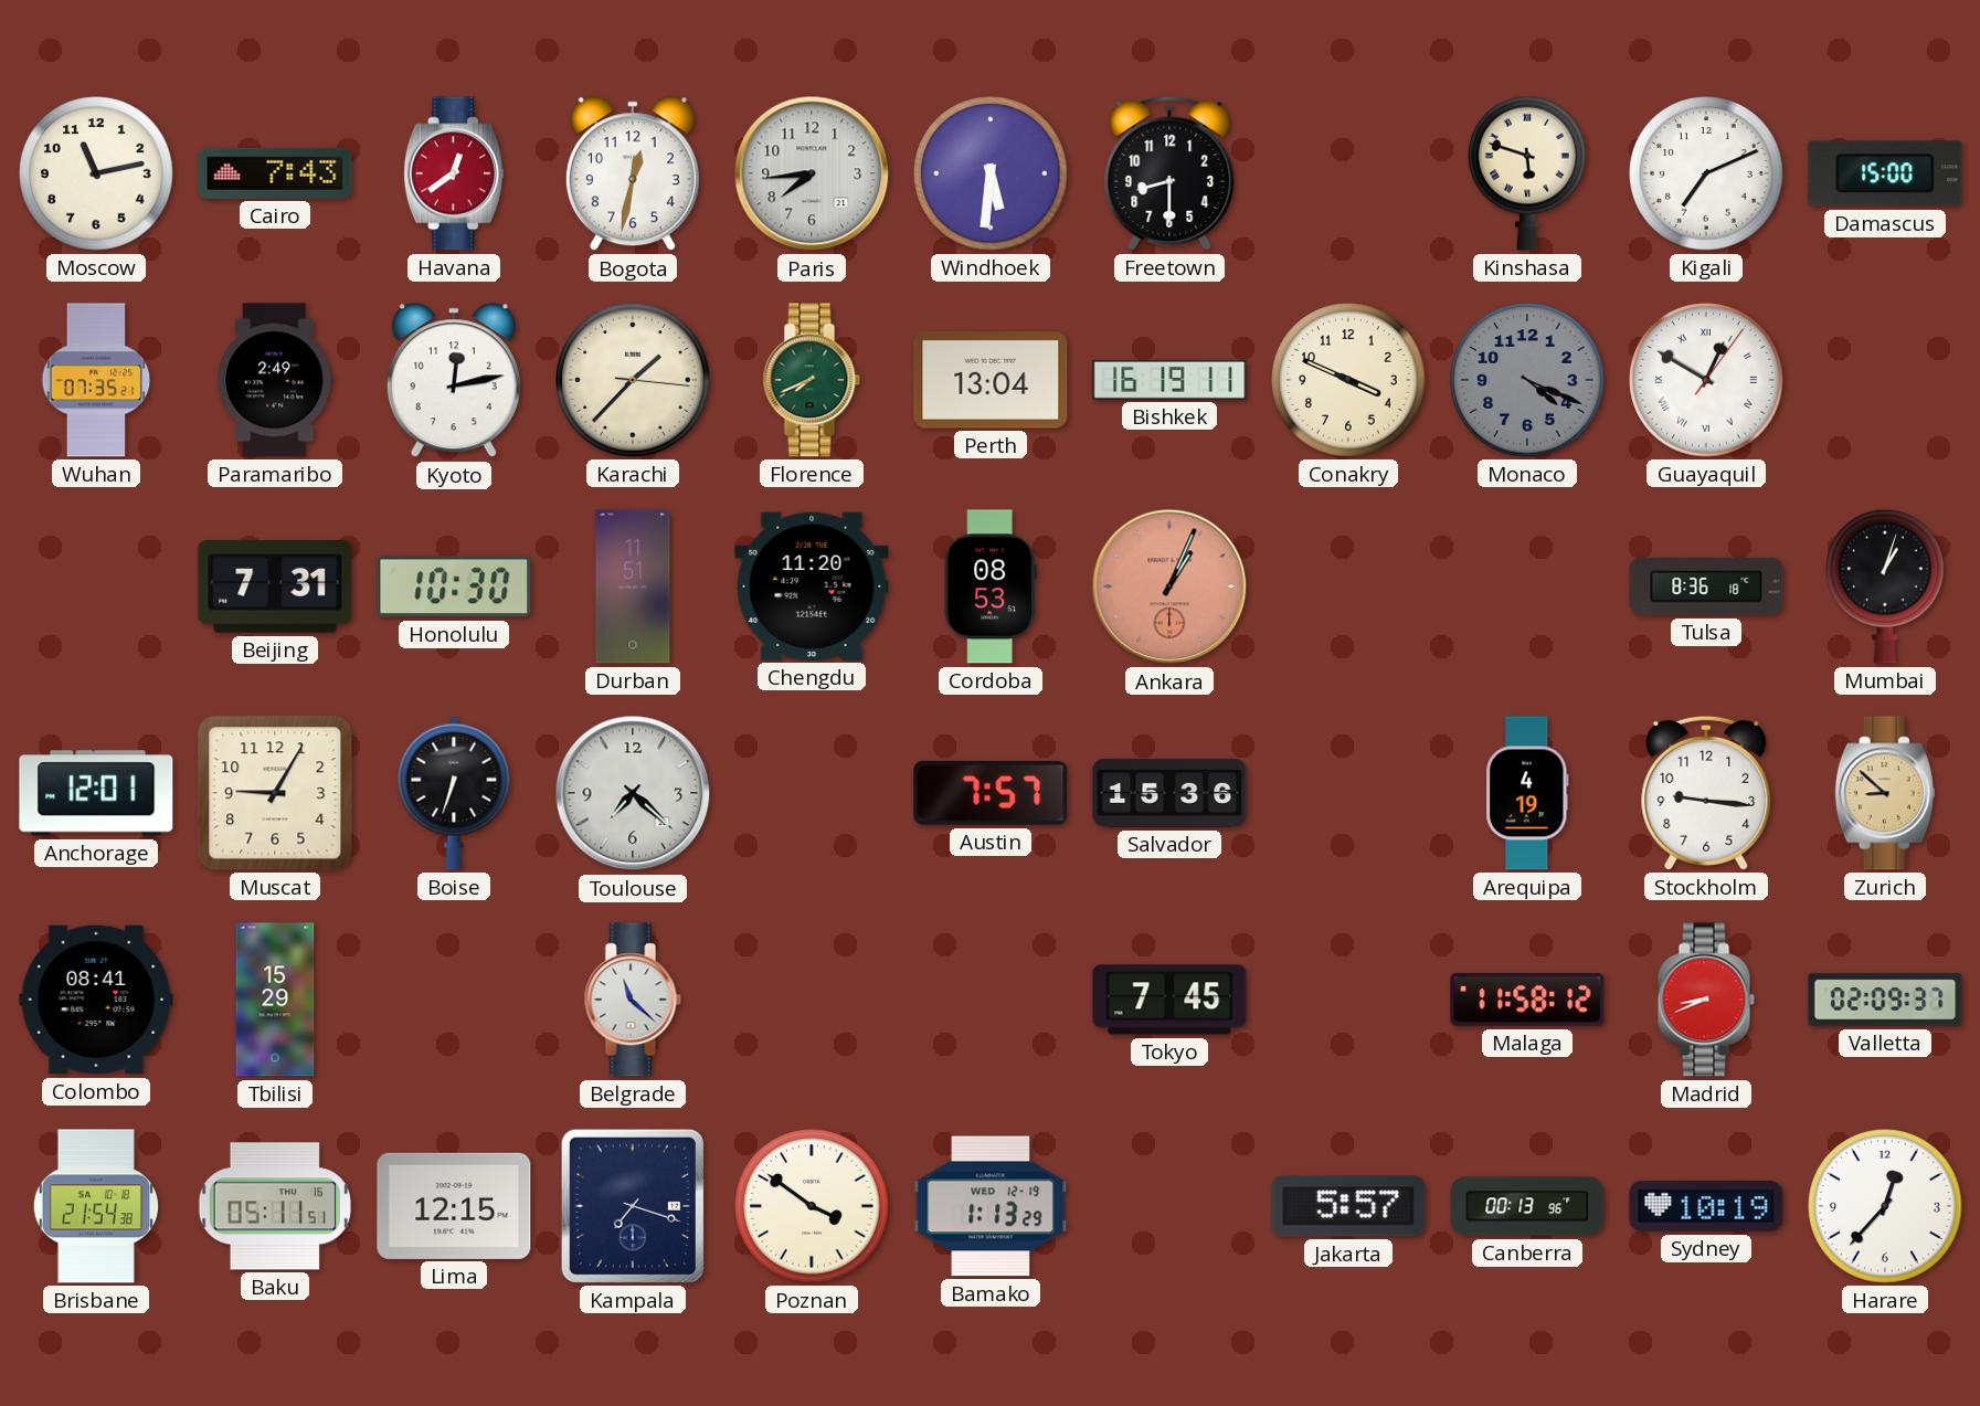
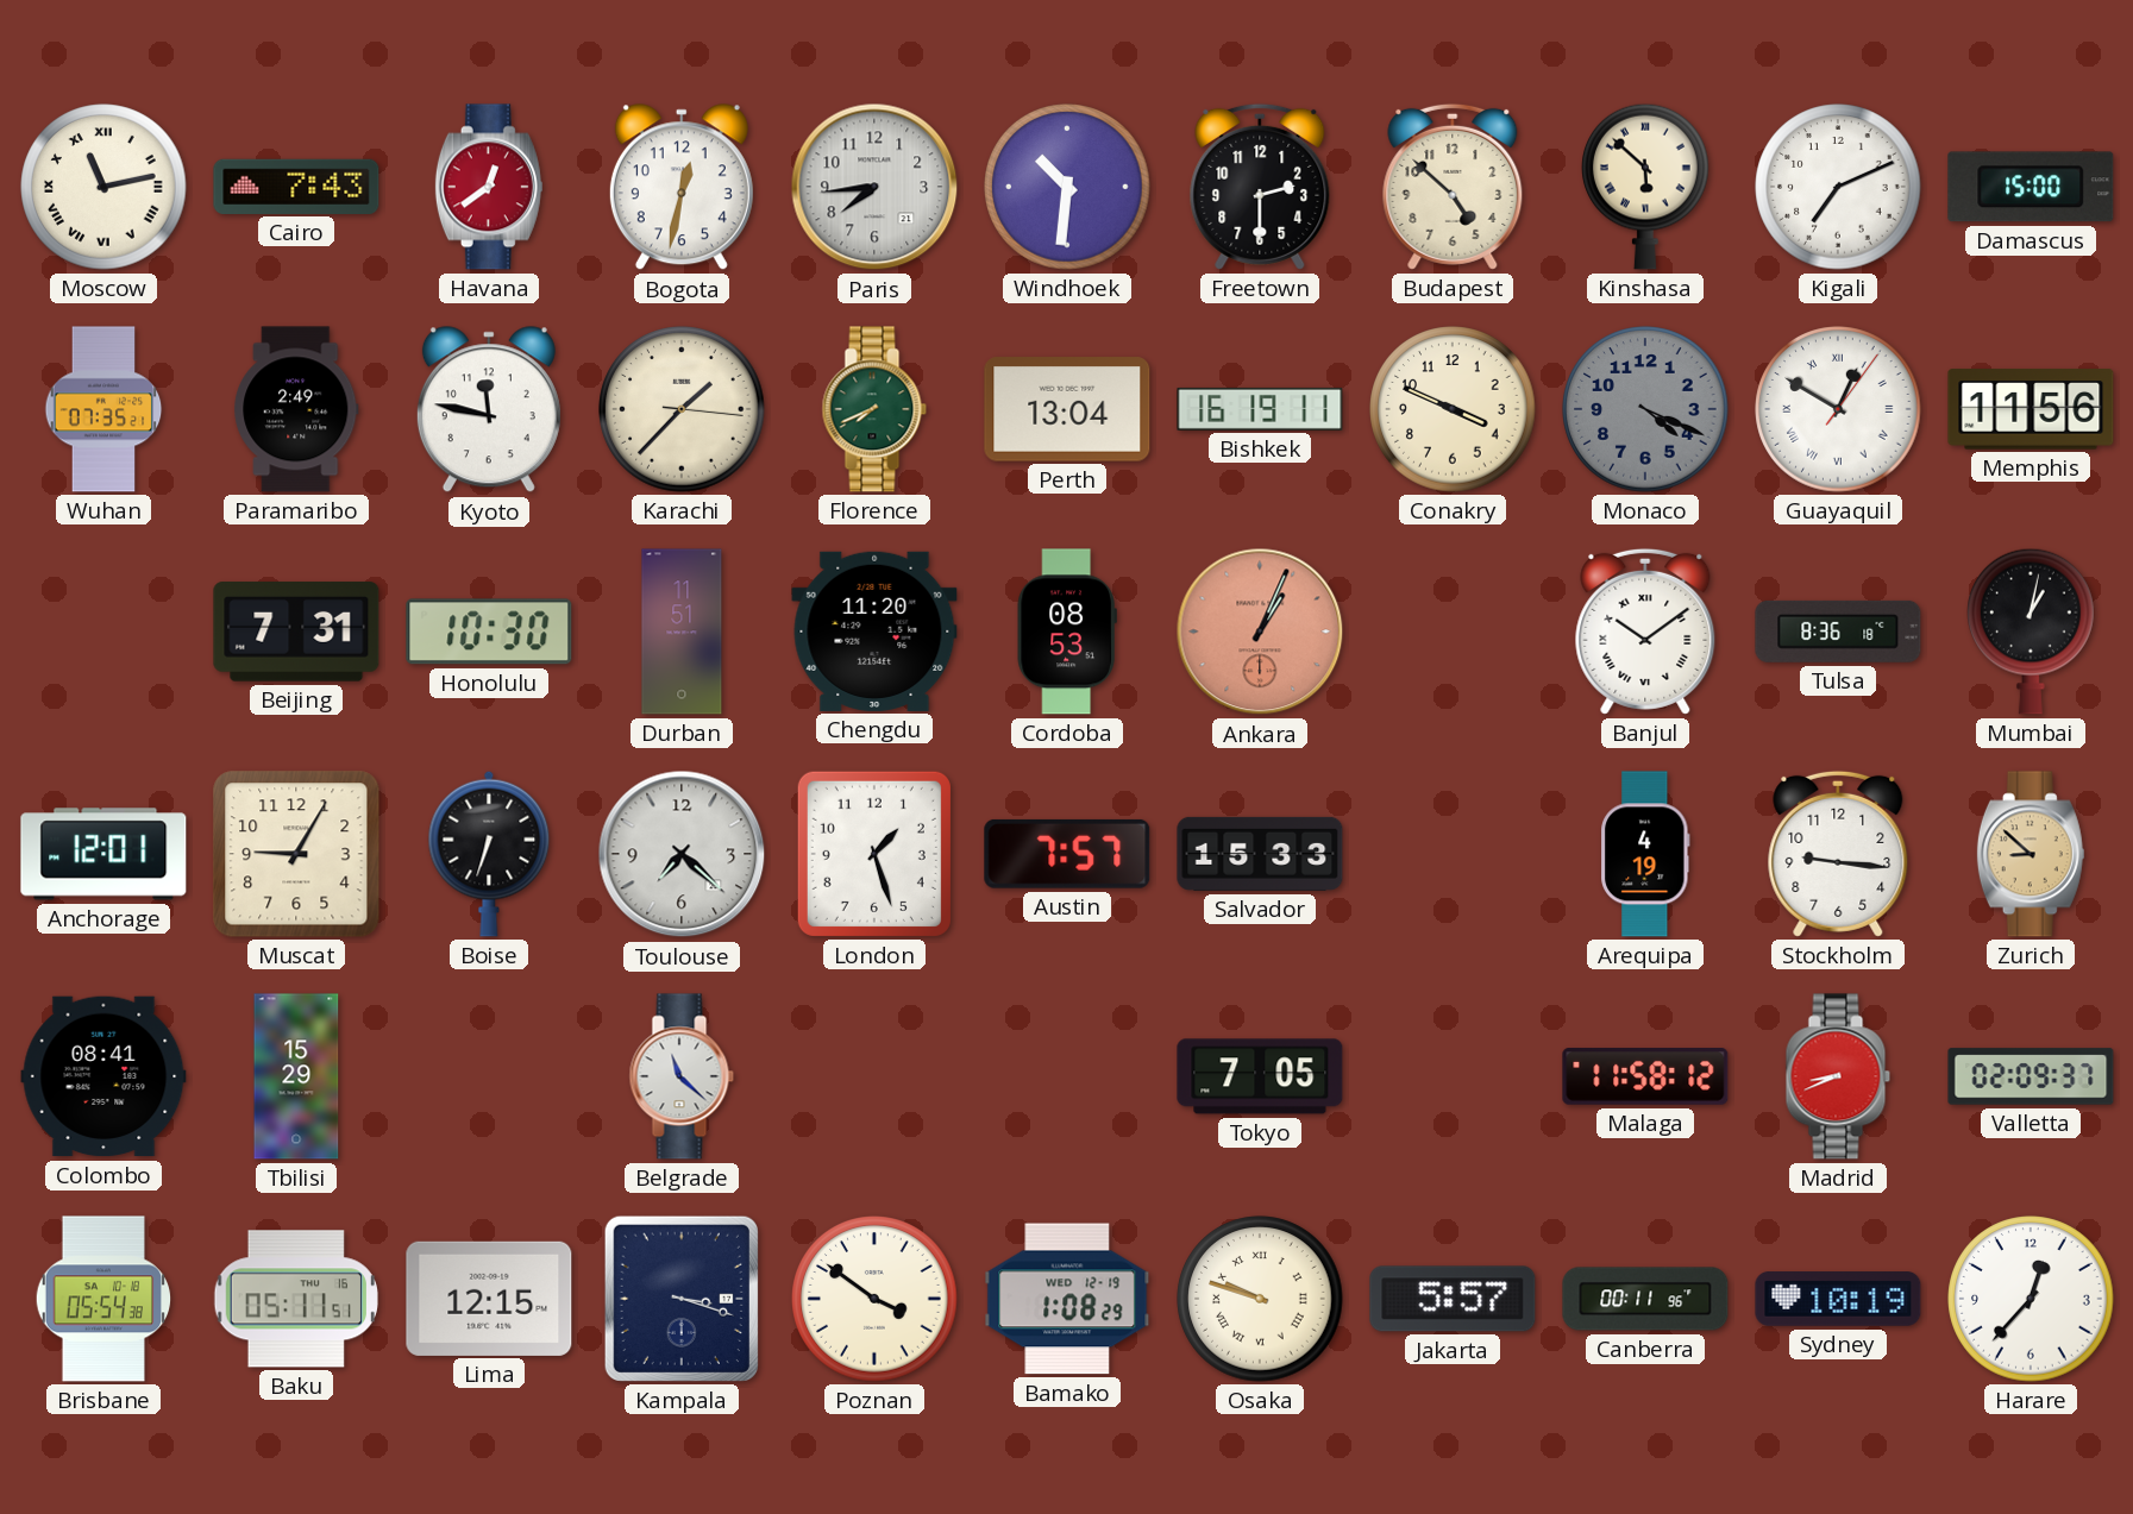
Moscow numerals: Arabic -> Roman
Windhoek: 5:31 -> 10:31
Freetown: 8:30 -> 2:30
Budapest: none -> 4:52
Kinshasa: 5:48 -> 5:52
Kyoto: 12:13 -> 11:47
Memphis: none -> 11:56
Banjul: none -> 10:09
Mumbai: 1:03 -> 1:02
London: none -> 1:27
Salvador: 15:36 -> 15:33
Tokyo: 7:45 -> 7:05
Brisbane: 21:54 -> 05:54
Kampala: 7:18 -> 3:18
Bamako: 1:13 -> 1:08
Osaka: none -> 9:48
Canberra: 00:13 -> 00:11
